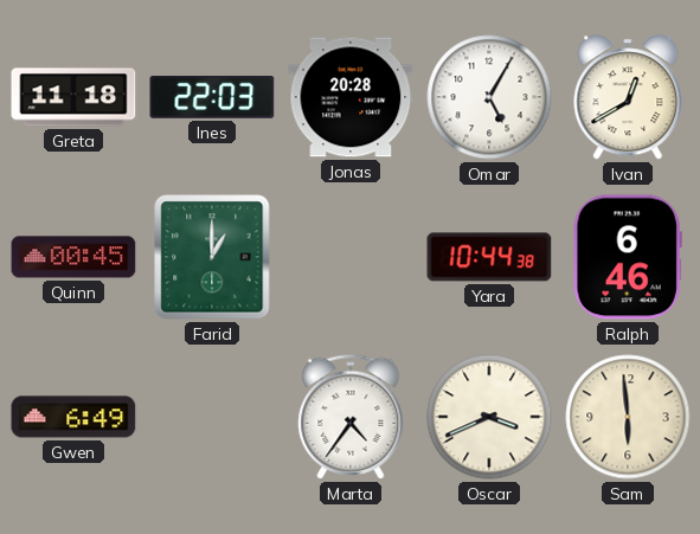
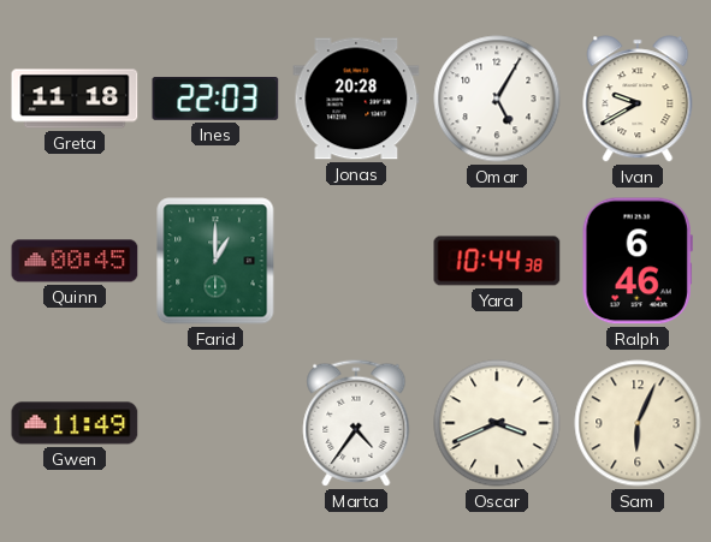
Ivan: 12:40 -> 9:40
Gwen: 6:49 -> 11:49
Sam: 5:59 -> 6:04
